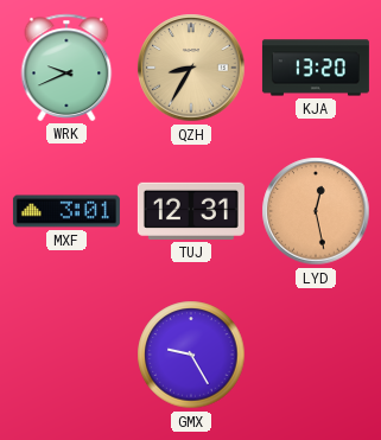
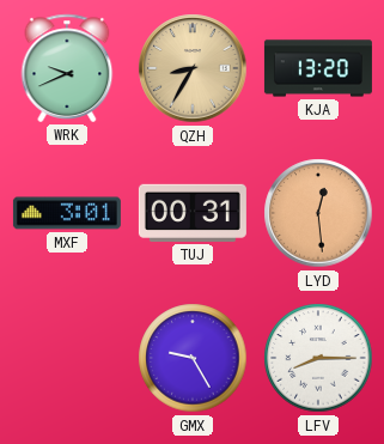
TUJ: 12:31 -> 00:31
LYD: 12:28 -> 12:29
LFV: none -> 8:15
